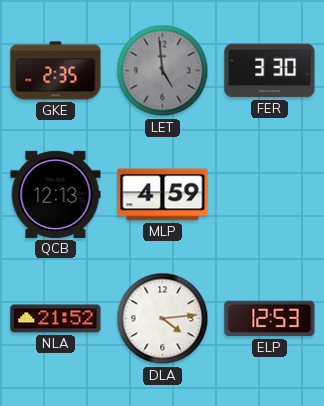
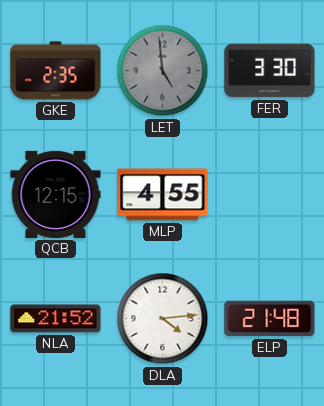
QCB: 12:13 -> 12:15
MLP: 4:59 -> 4:55
ELP: 12:53 -> 21:48
